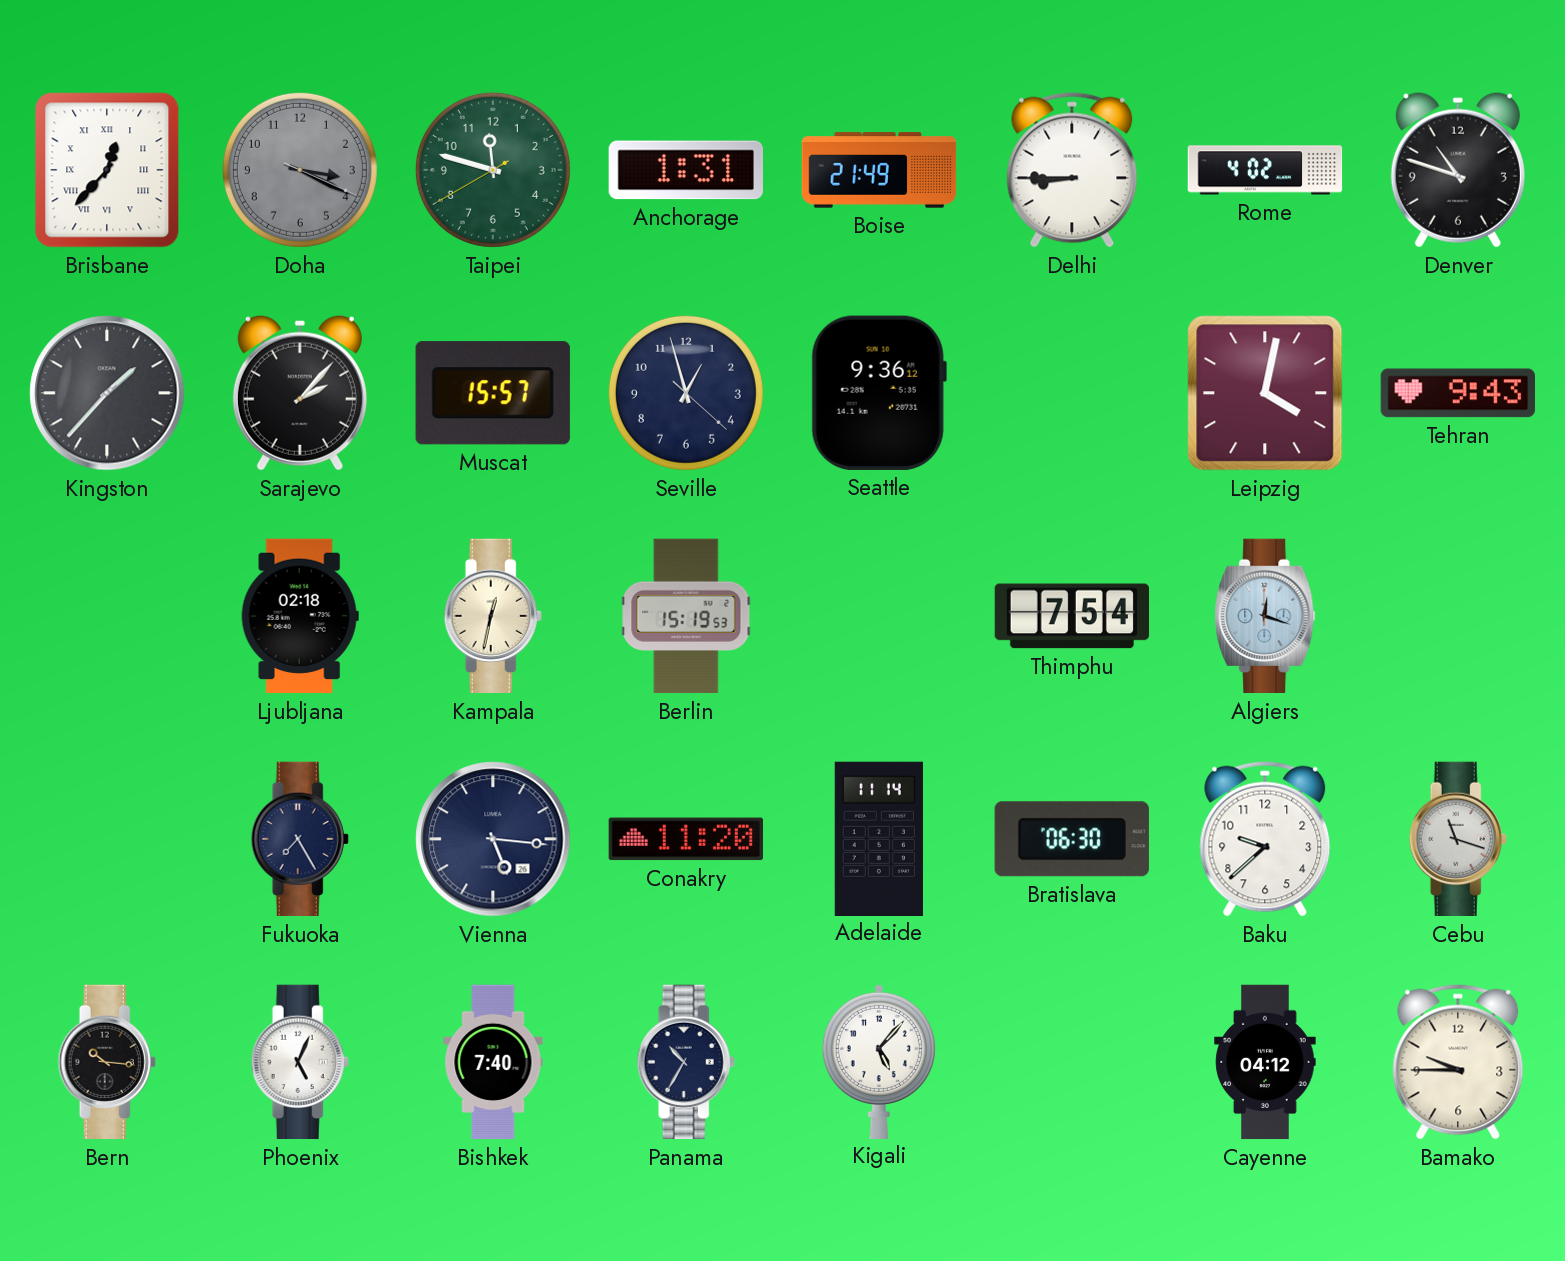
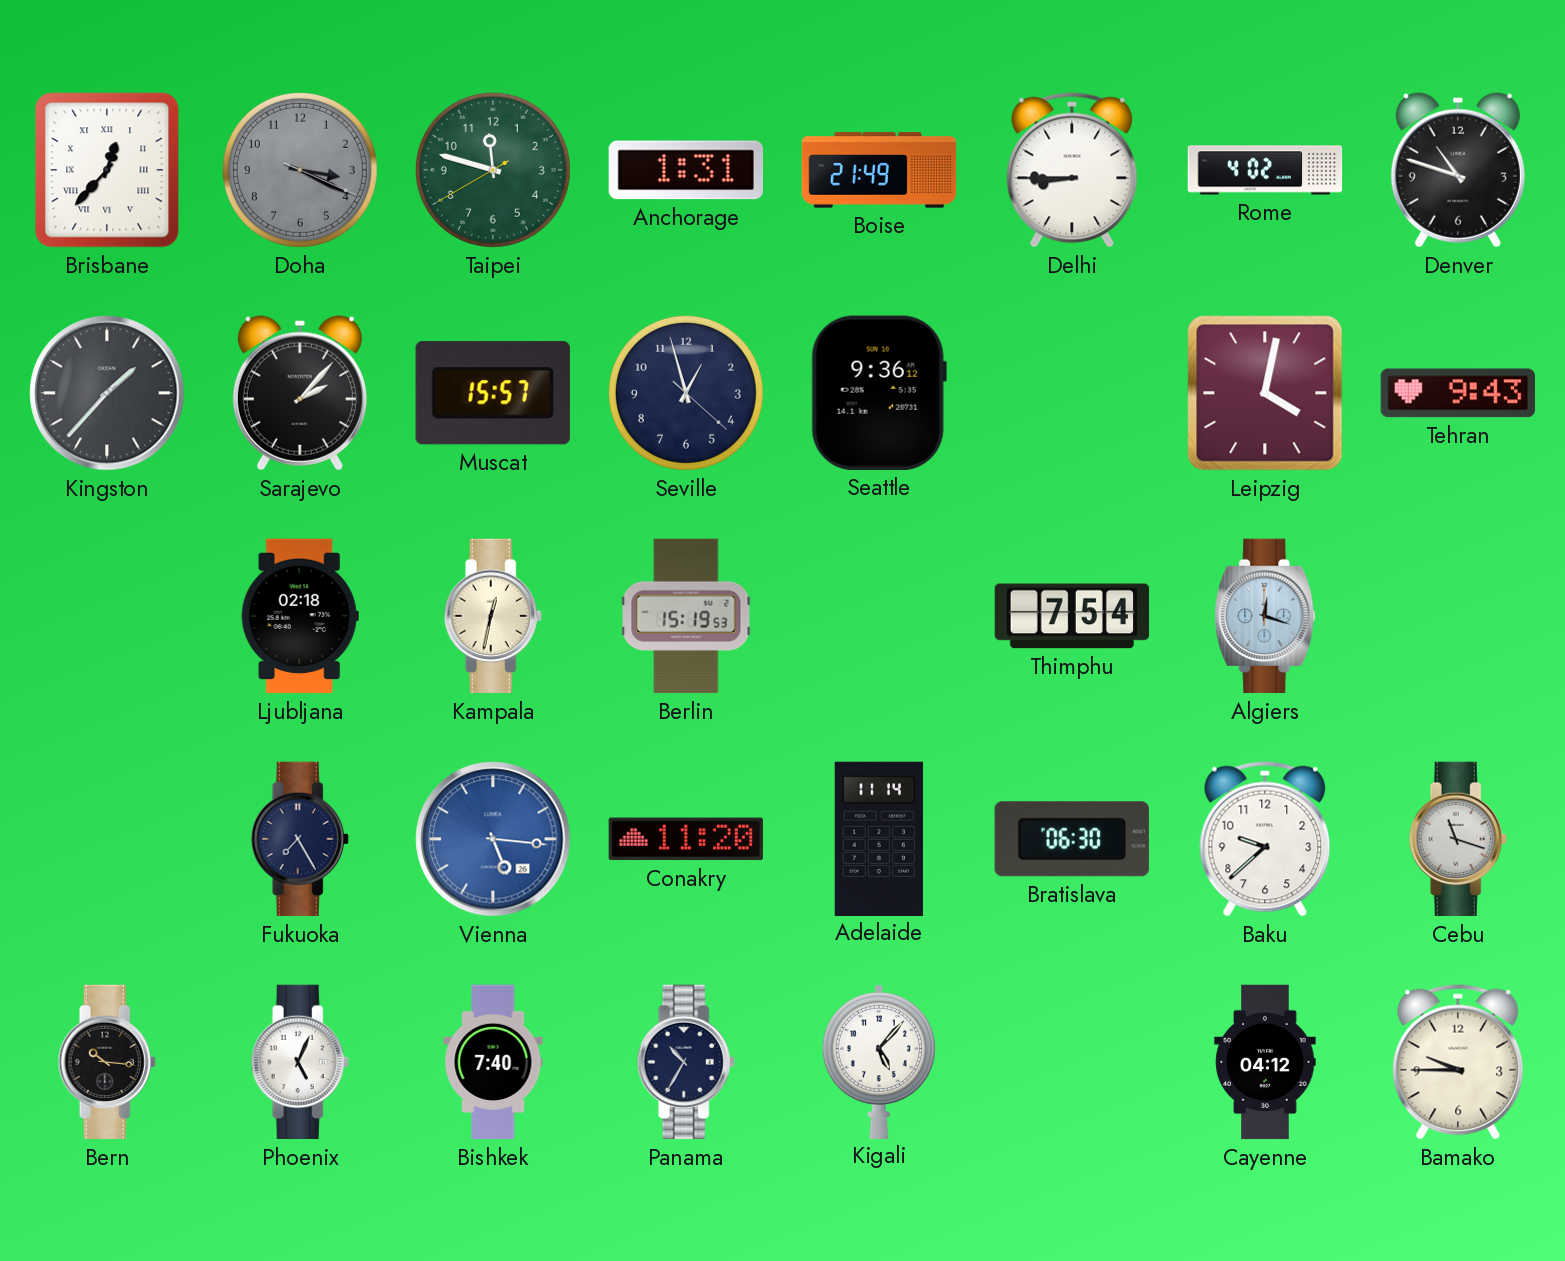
Vienna dial: navy -> blue
